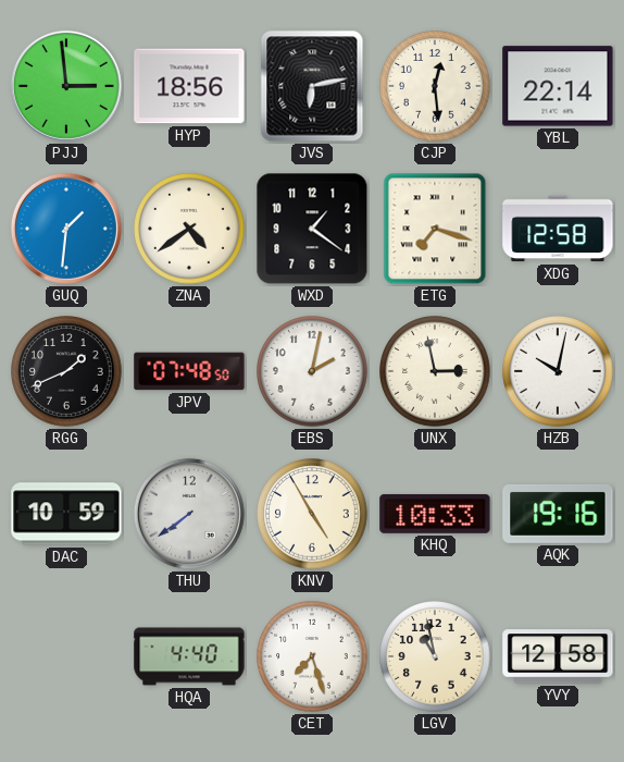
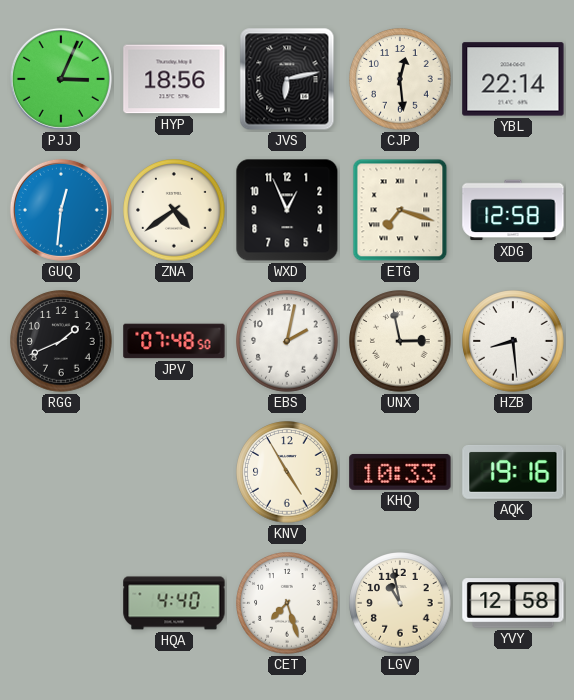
PJJ: 2:59 -> 3:04
GUQ: 1:31 -> 12:31
WXD: 1:21 -> 12:56
HZB: 10:02 -> 8:29
DAC: 10:59 -> none
THU: 7:39 -> none
